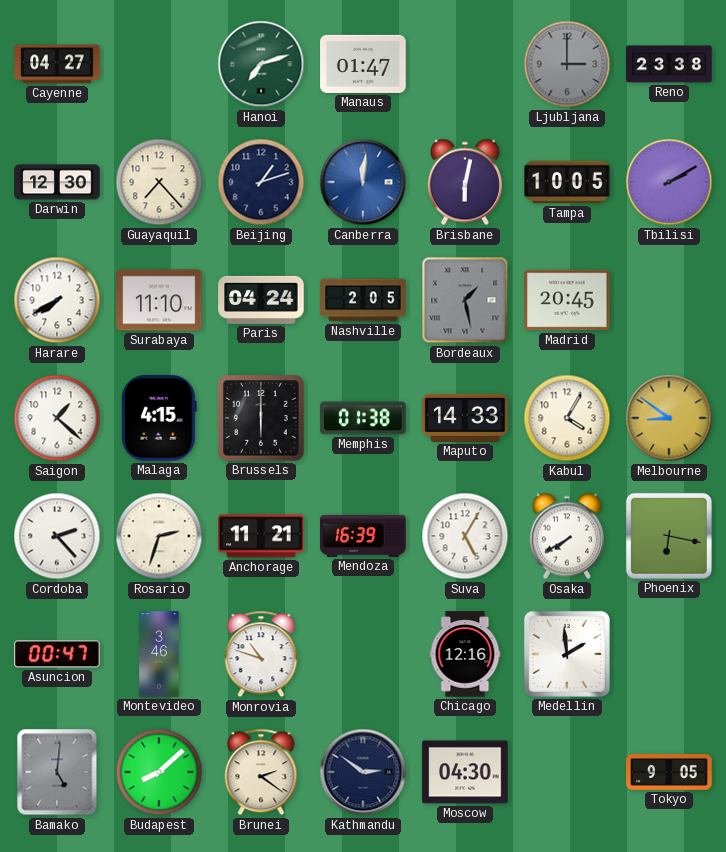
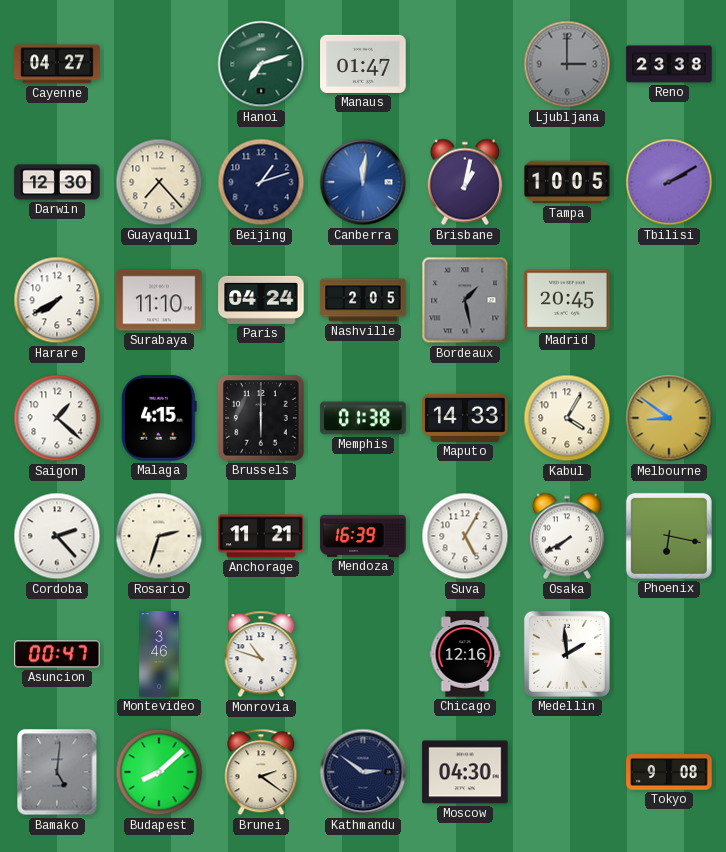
Brisbane: 6:02 -> 1:02
Tokyo: 9:05 -> 9:08
